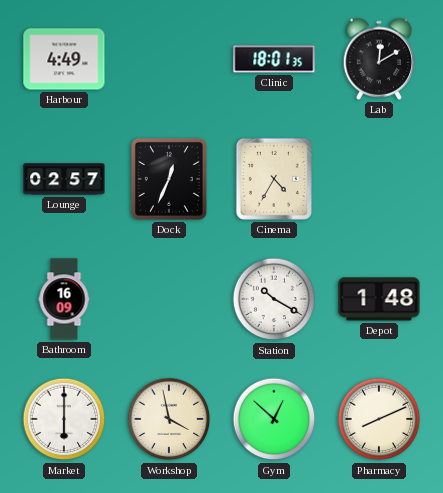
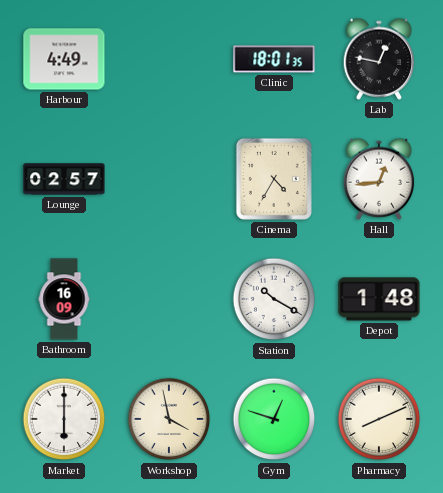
Lab: 12:10 -> 12:47
Dock: 12:34 -> none
Hall: none -> 12:44
Gym: 12:52 -> 12:48
